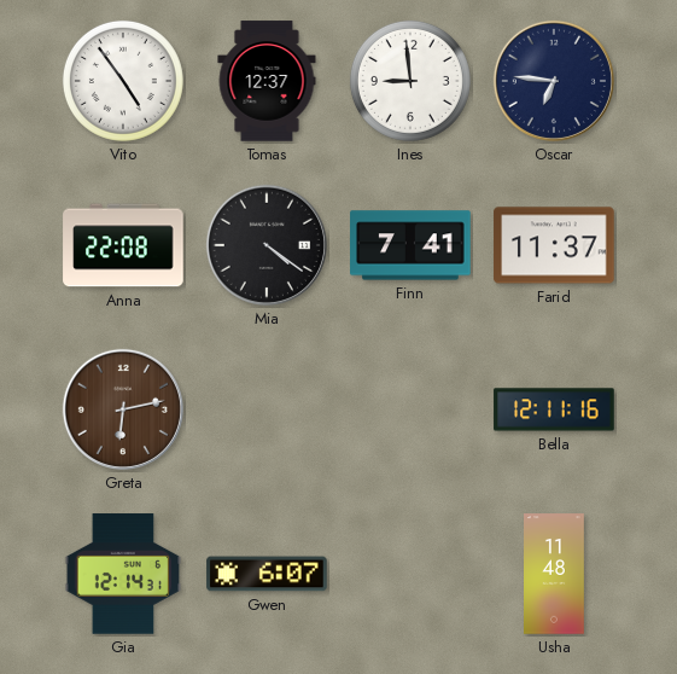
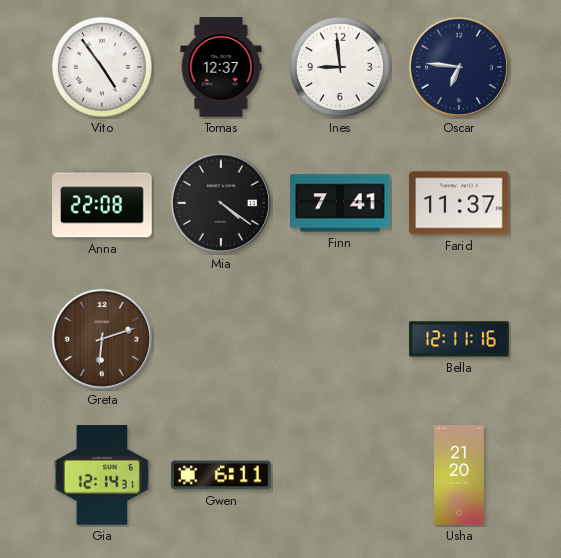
Greta: 6:13 -> 6:12
Gwen: 6:07 -> 6:11
Usha: 11:48 -> 21:20
